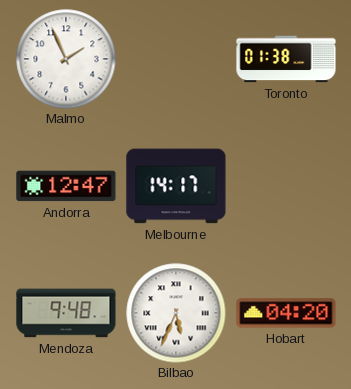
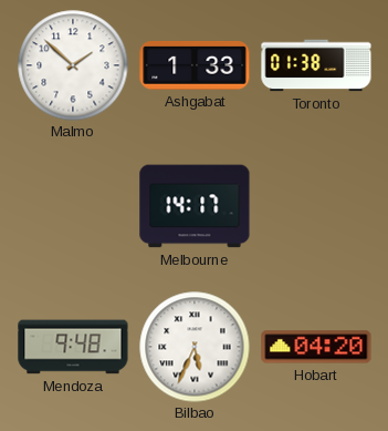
Malmo: 1:56 -> 1:52
Ashgabat: none -> 1:33
Andorra: 12:47 -> none
